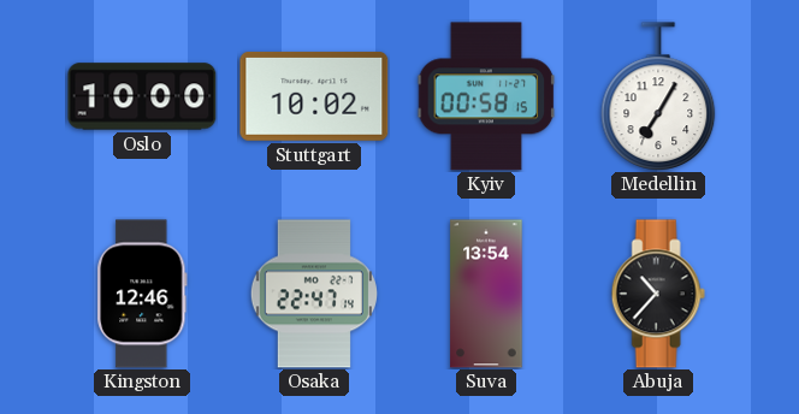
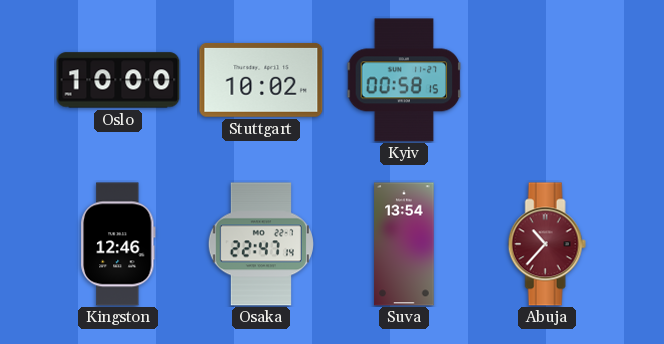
Medellin: 7:05 -> none
Abuja dial: black -> burgundy
